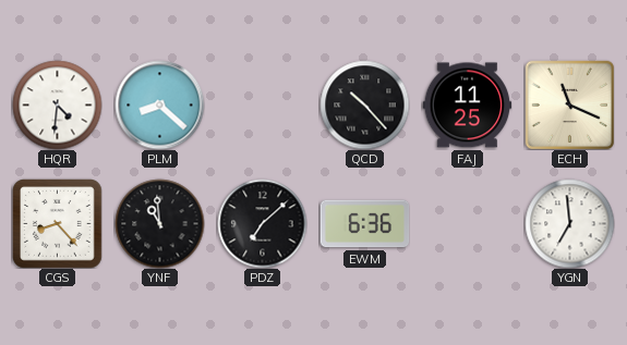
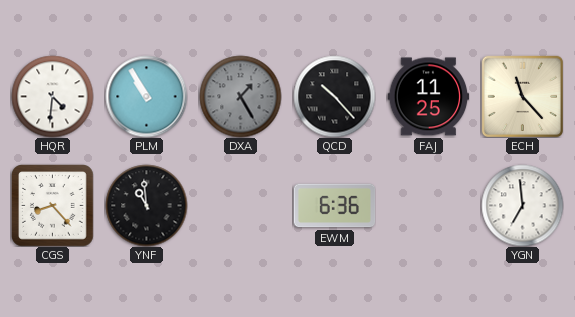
PLM: 8:22 -> 10:55
DXA: none -> 1:25
ECH: 11:19 -> 11:23
PDZ: 7:08 -> none
